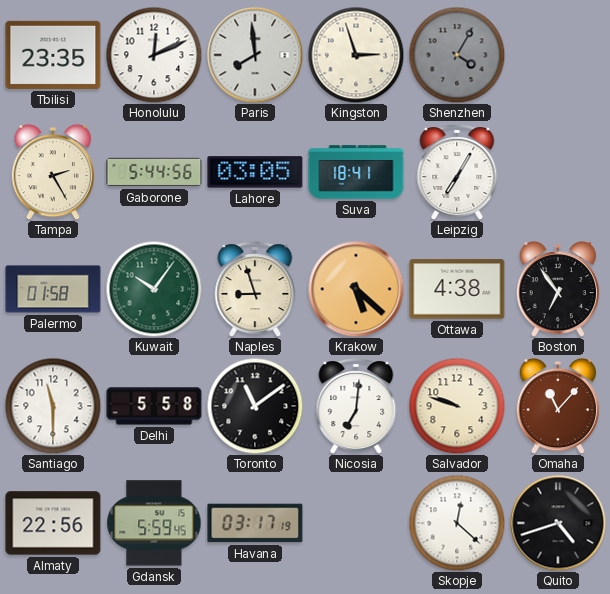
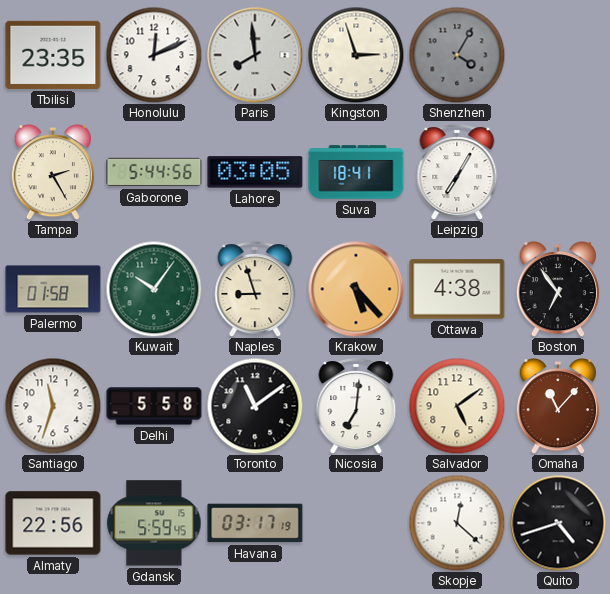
Krakow: 5:22 -> 5:23
Santiago: 11:30 -> 11:33
Salvador: 9:48 -> 5:09
